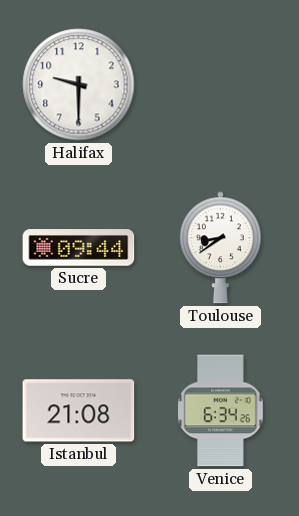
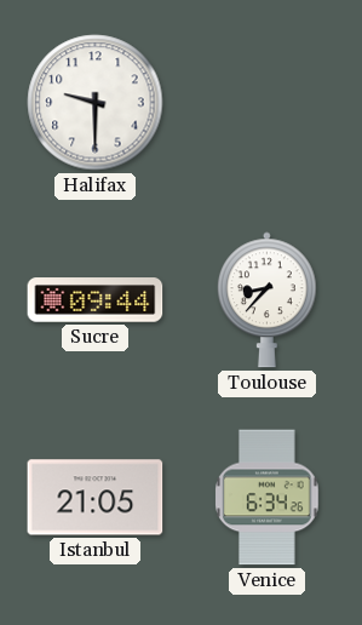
Toulouse: 8:39 -> 8:37
Istanbul: 21:08 -> 21:05
